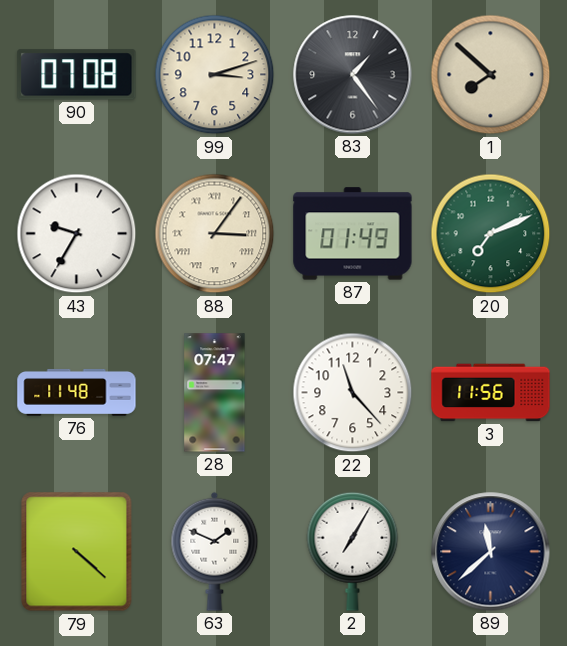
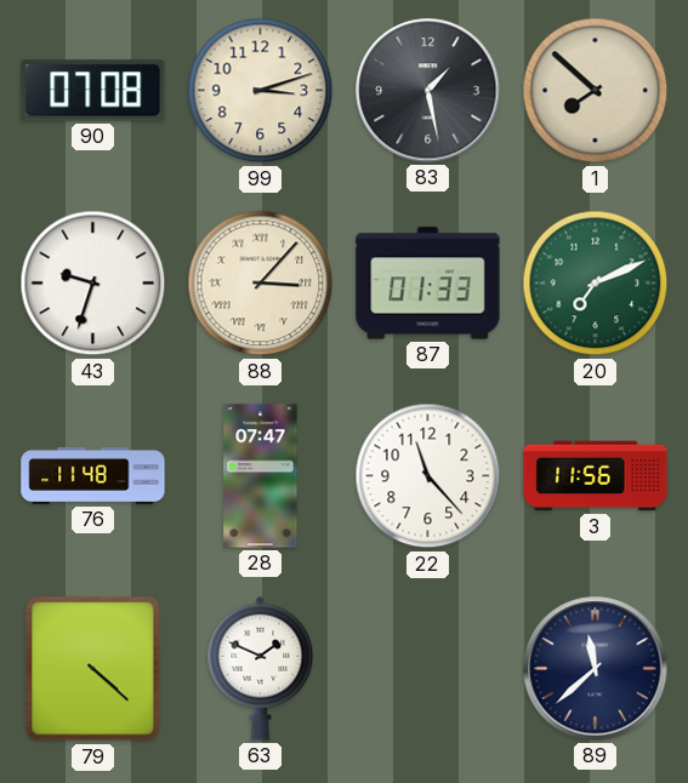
83: 1:24 -> 1:28
43: 9:35 -> 9:33
88: 3:06 -> 3:07
87: 01:49 -> 01:33
2: 7:05 -> none
